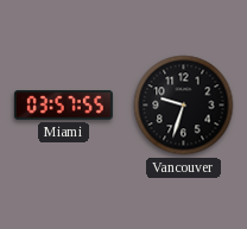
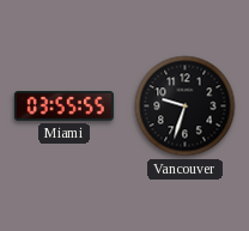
Miami: 03:57 -> 03:55
